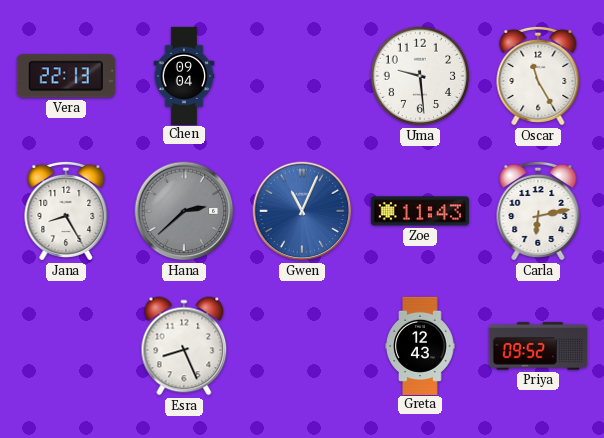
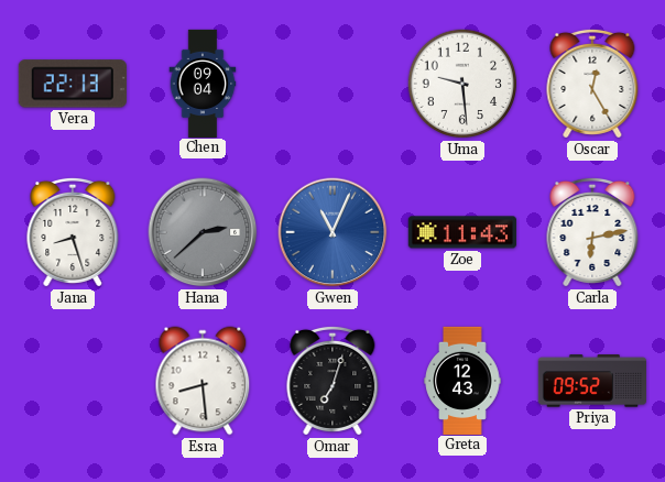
Oscar: 11:25 -> 12:25
Jana: 8:25 -> 8:27
Esra: 8:26 -> 8:29
Omar: none -> 7:03
